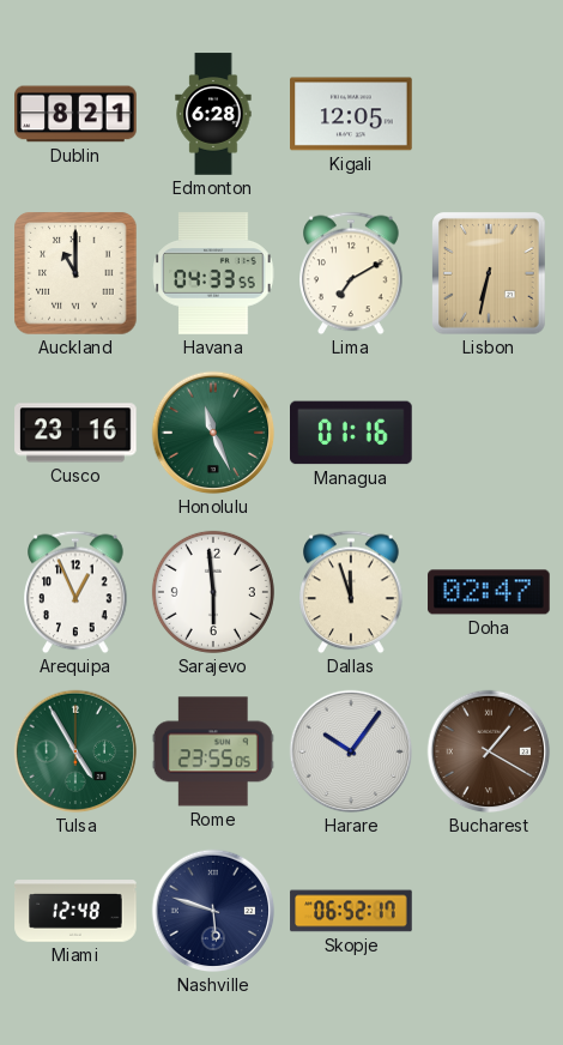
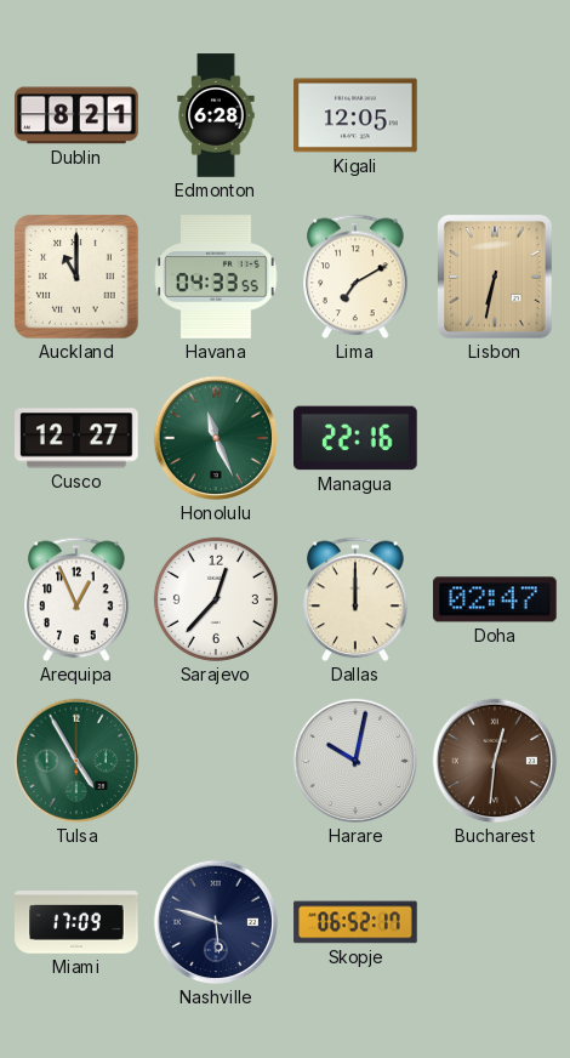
Cusco: 23:16 -> 12:27
Managua: 01:16 -> 22:16
Sarajevo: 5:59 -> 12:37
Dallas: 11:57 -> 12:00
Rome: 23:55 -> none
Harare: 10:06 -> 10:02
Bucharest: 1:20 -> 12:31
Miami: 12:48 -> 17:09
